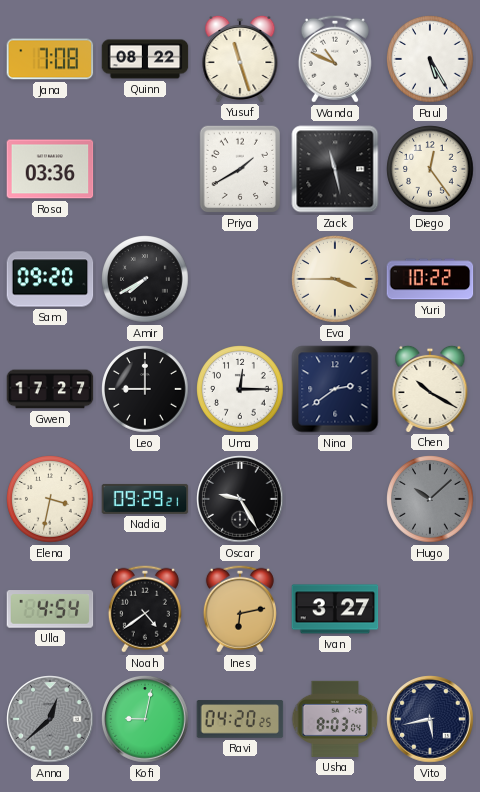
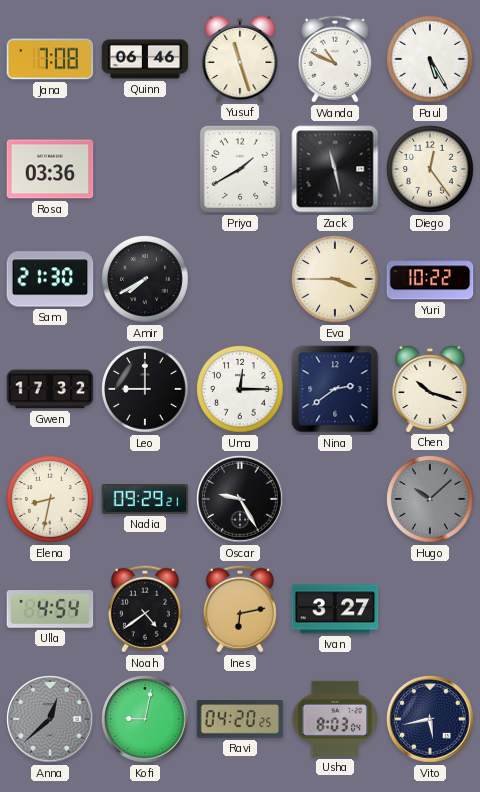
Quinn: 08:22 -> 06:46
Sam: 09:20 -> 21:30
Gwen: 17:27 -> 17:32
Chen: 10:20 -> 10:18
Elena: 3:32 -> 8:32
